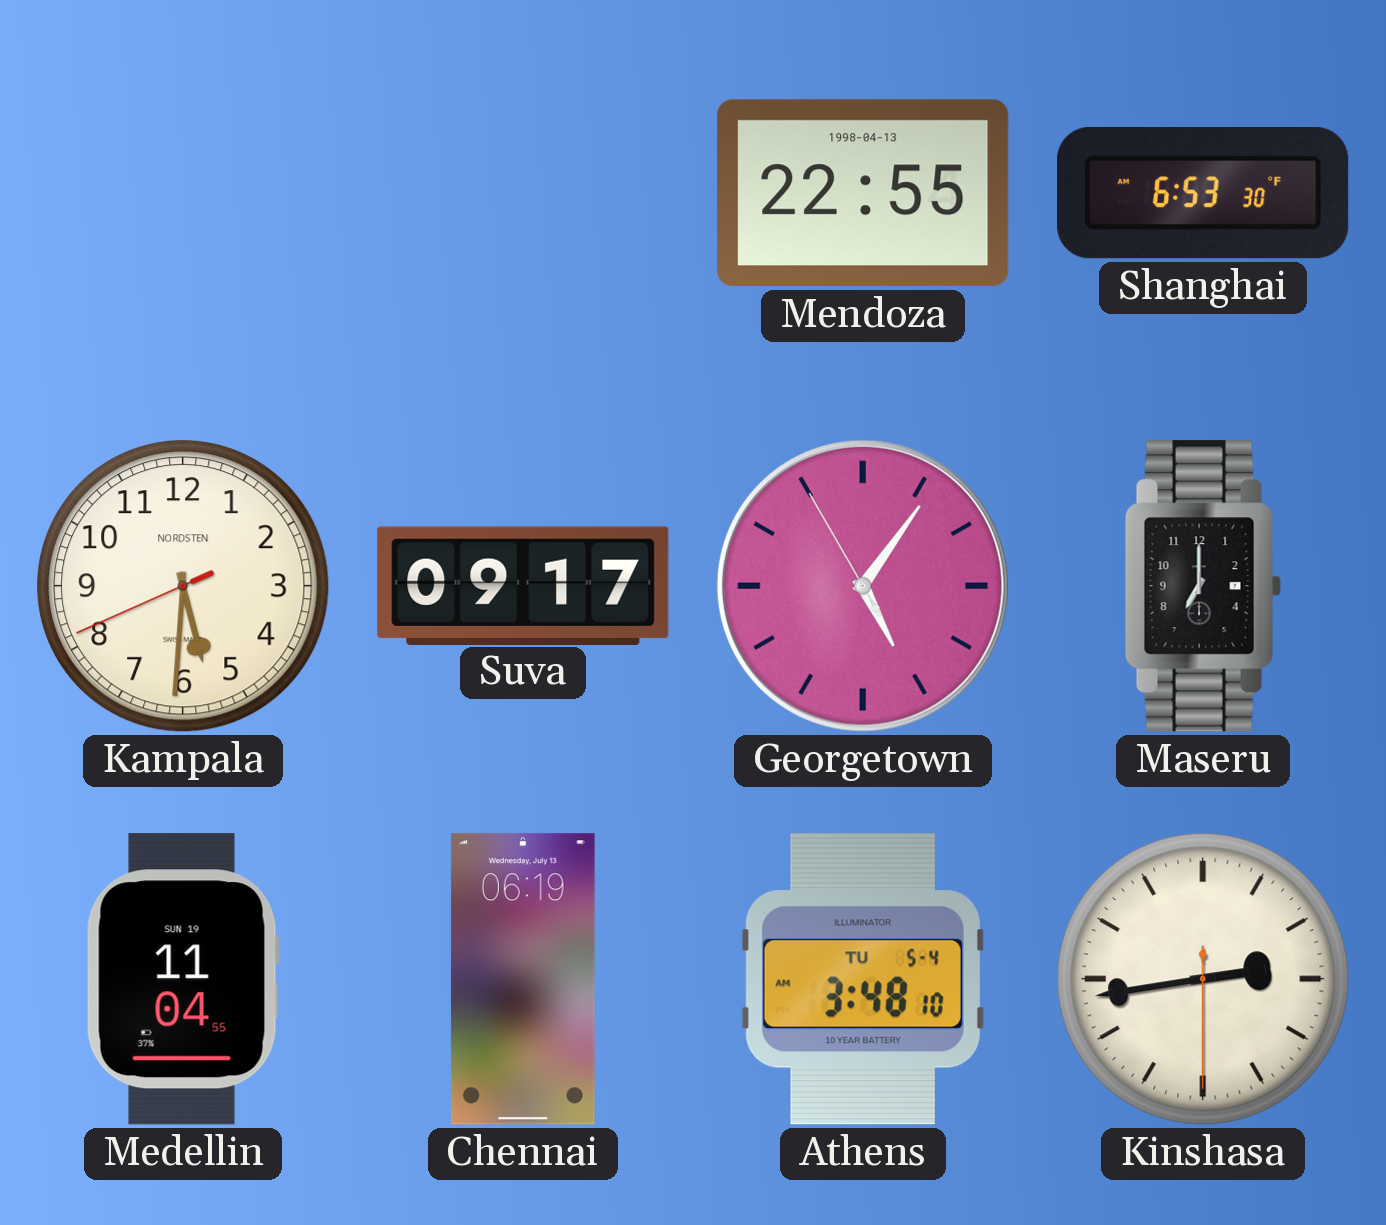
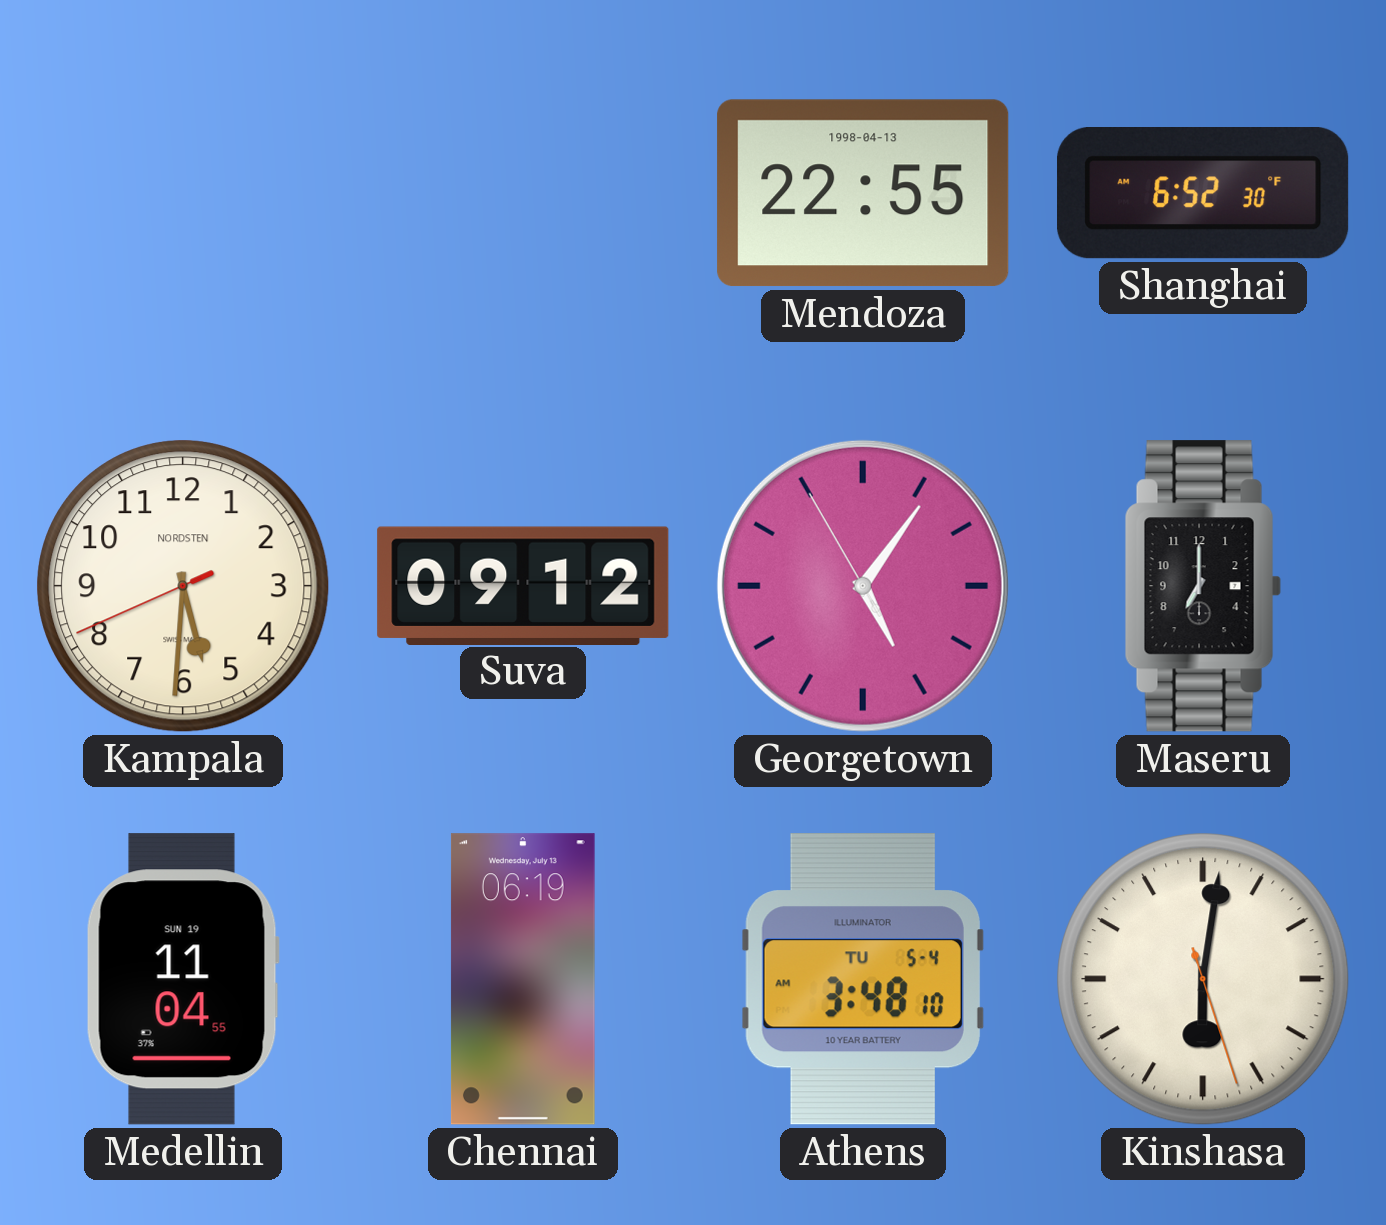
Shanghai: 6:53 -> 6:52
Suva: 09:17 -> 09:12
Kinshasa: 2:43 -> 6:01
